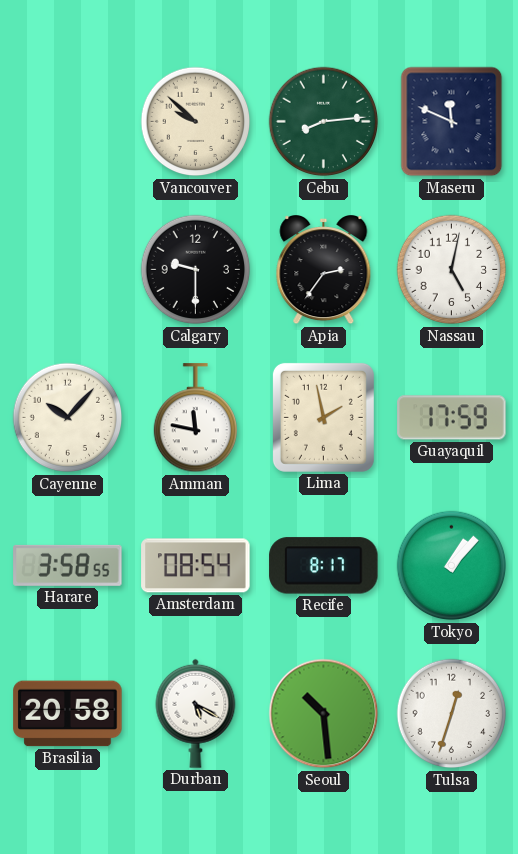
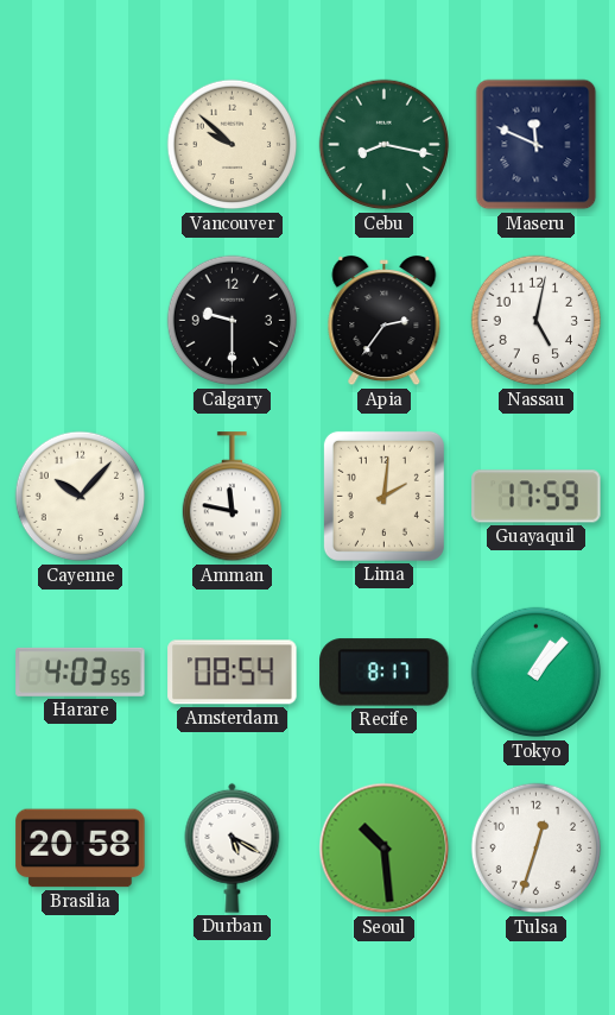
Cebu: 8:14 -> 8:17
Lima: 1:58 -> 2:01
Harare: 3:58 -> 4:03
